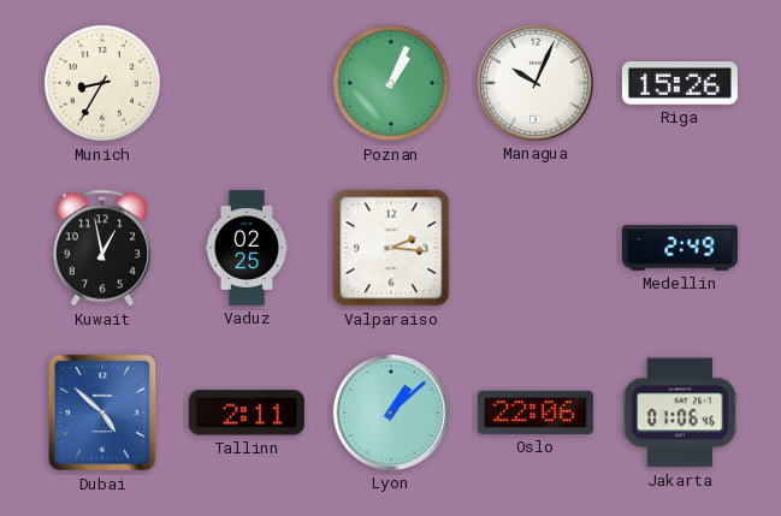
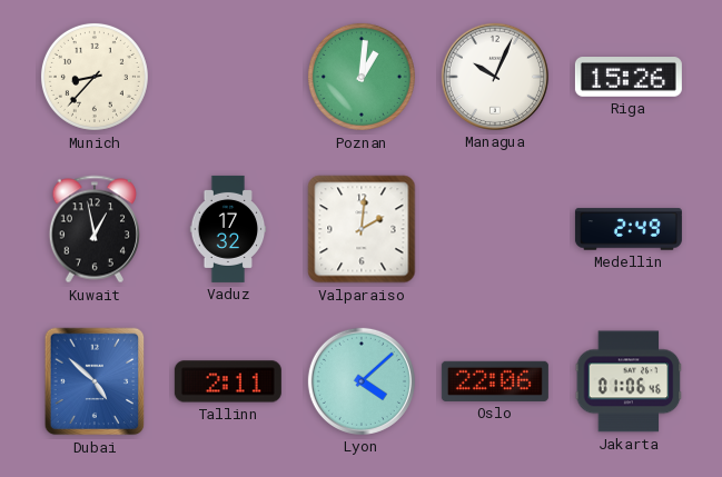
Munich: 8:35 -> 8:37
Poznan: 1:04 -> 1:01
Vaduz: 02:25 -> 17:32
Valparaiso: 2:16 -> 2:01
Lyon: 1:08 -> 4:08
